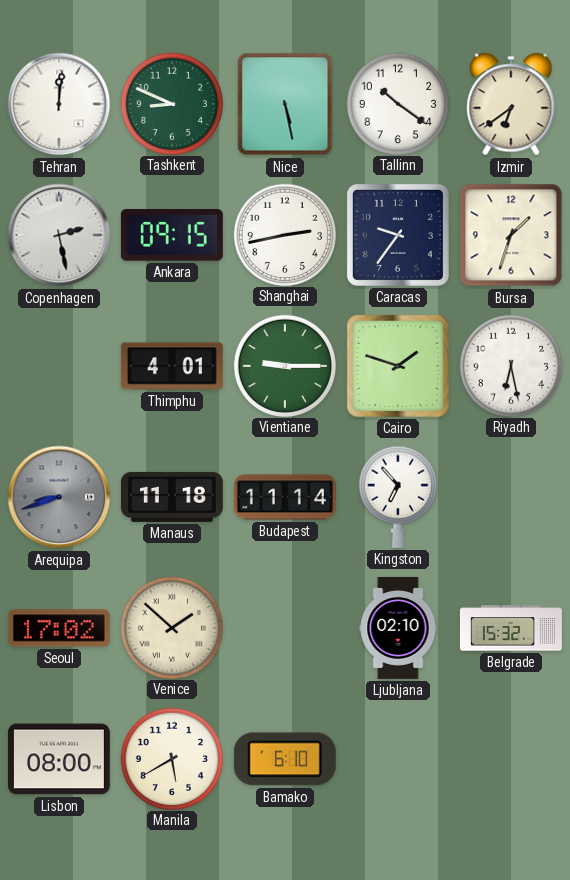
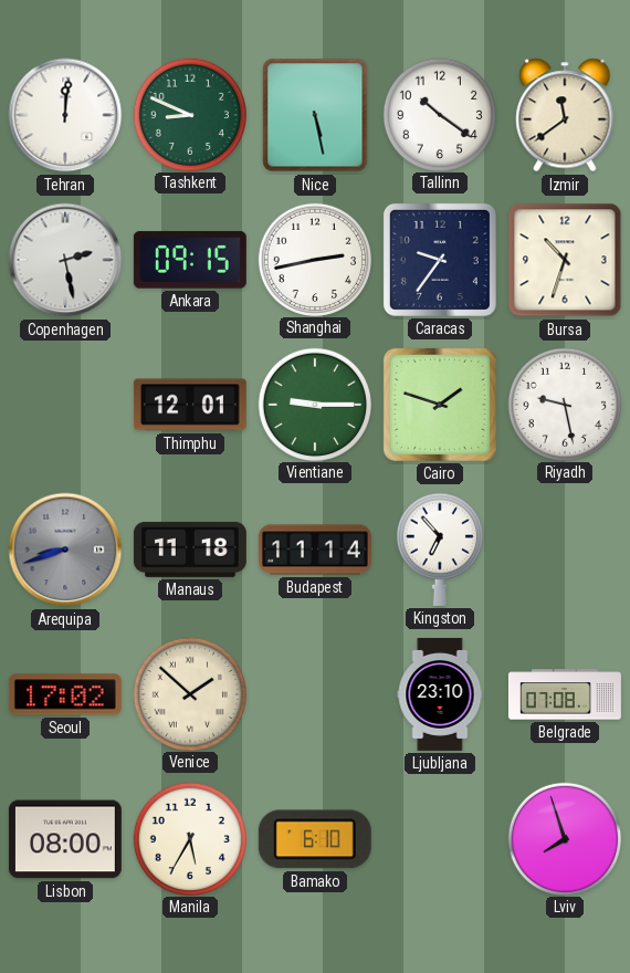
Izmir: 6:39 -> 11:39
Bursa: 1:33 -> 10:33
Thimphu: 4:01 -> 12:01
Riyadh: 6:28 -> 9:28
Ljubljana: 02:10 -> 23:10
Belgrade: 15:32 -> 07:08
Manila: 5:40 -> 5:35
Lviv: none -> 7:57
